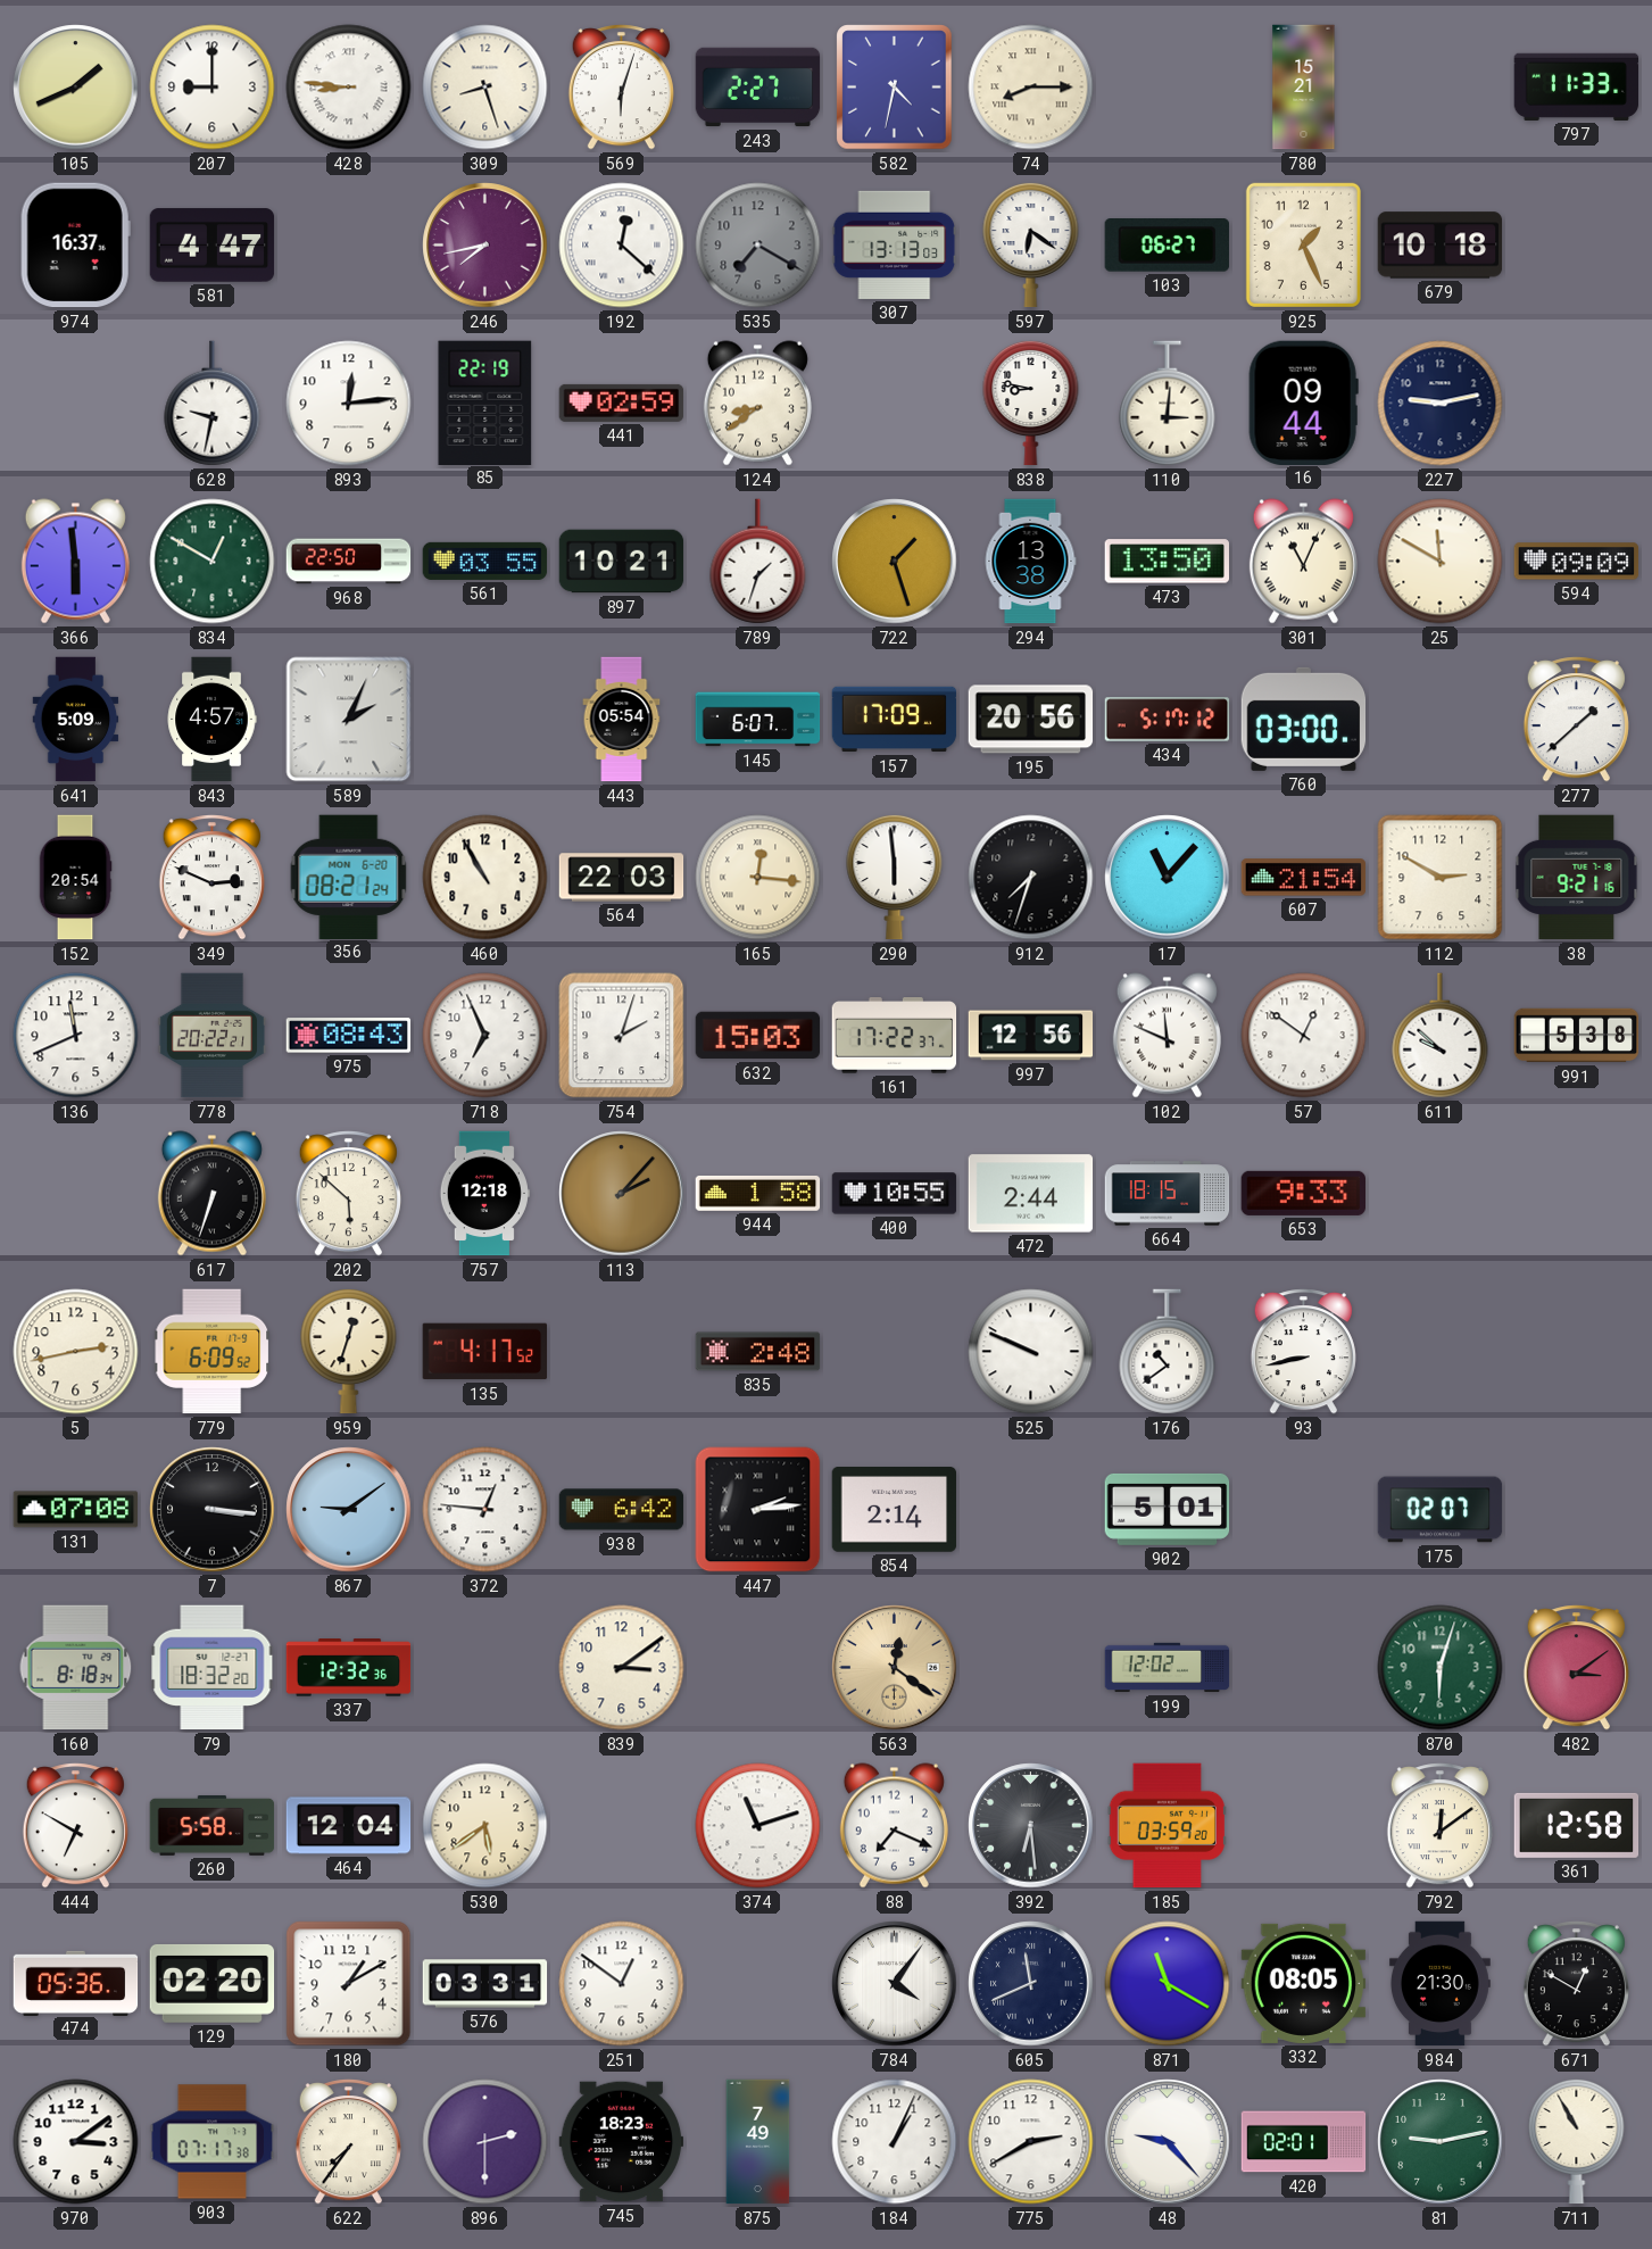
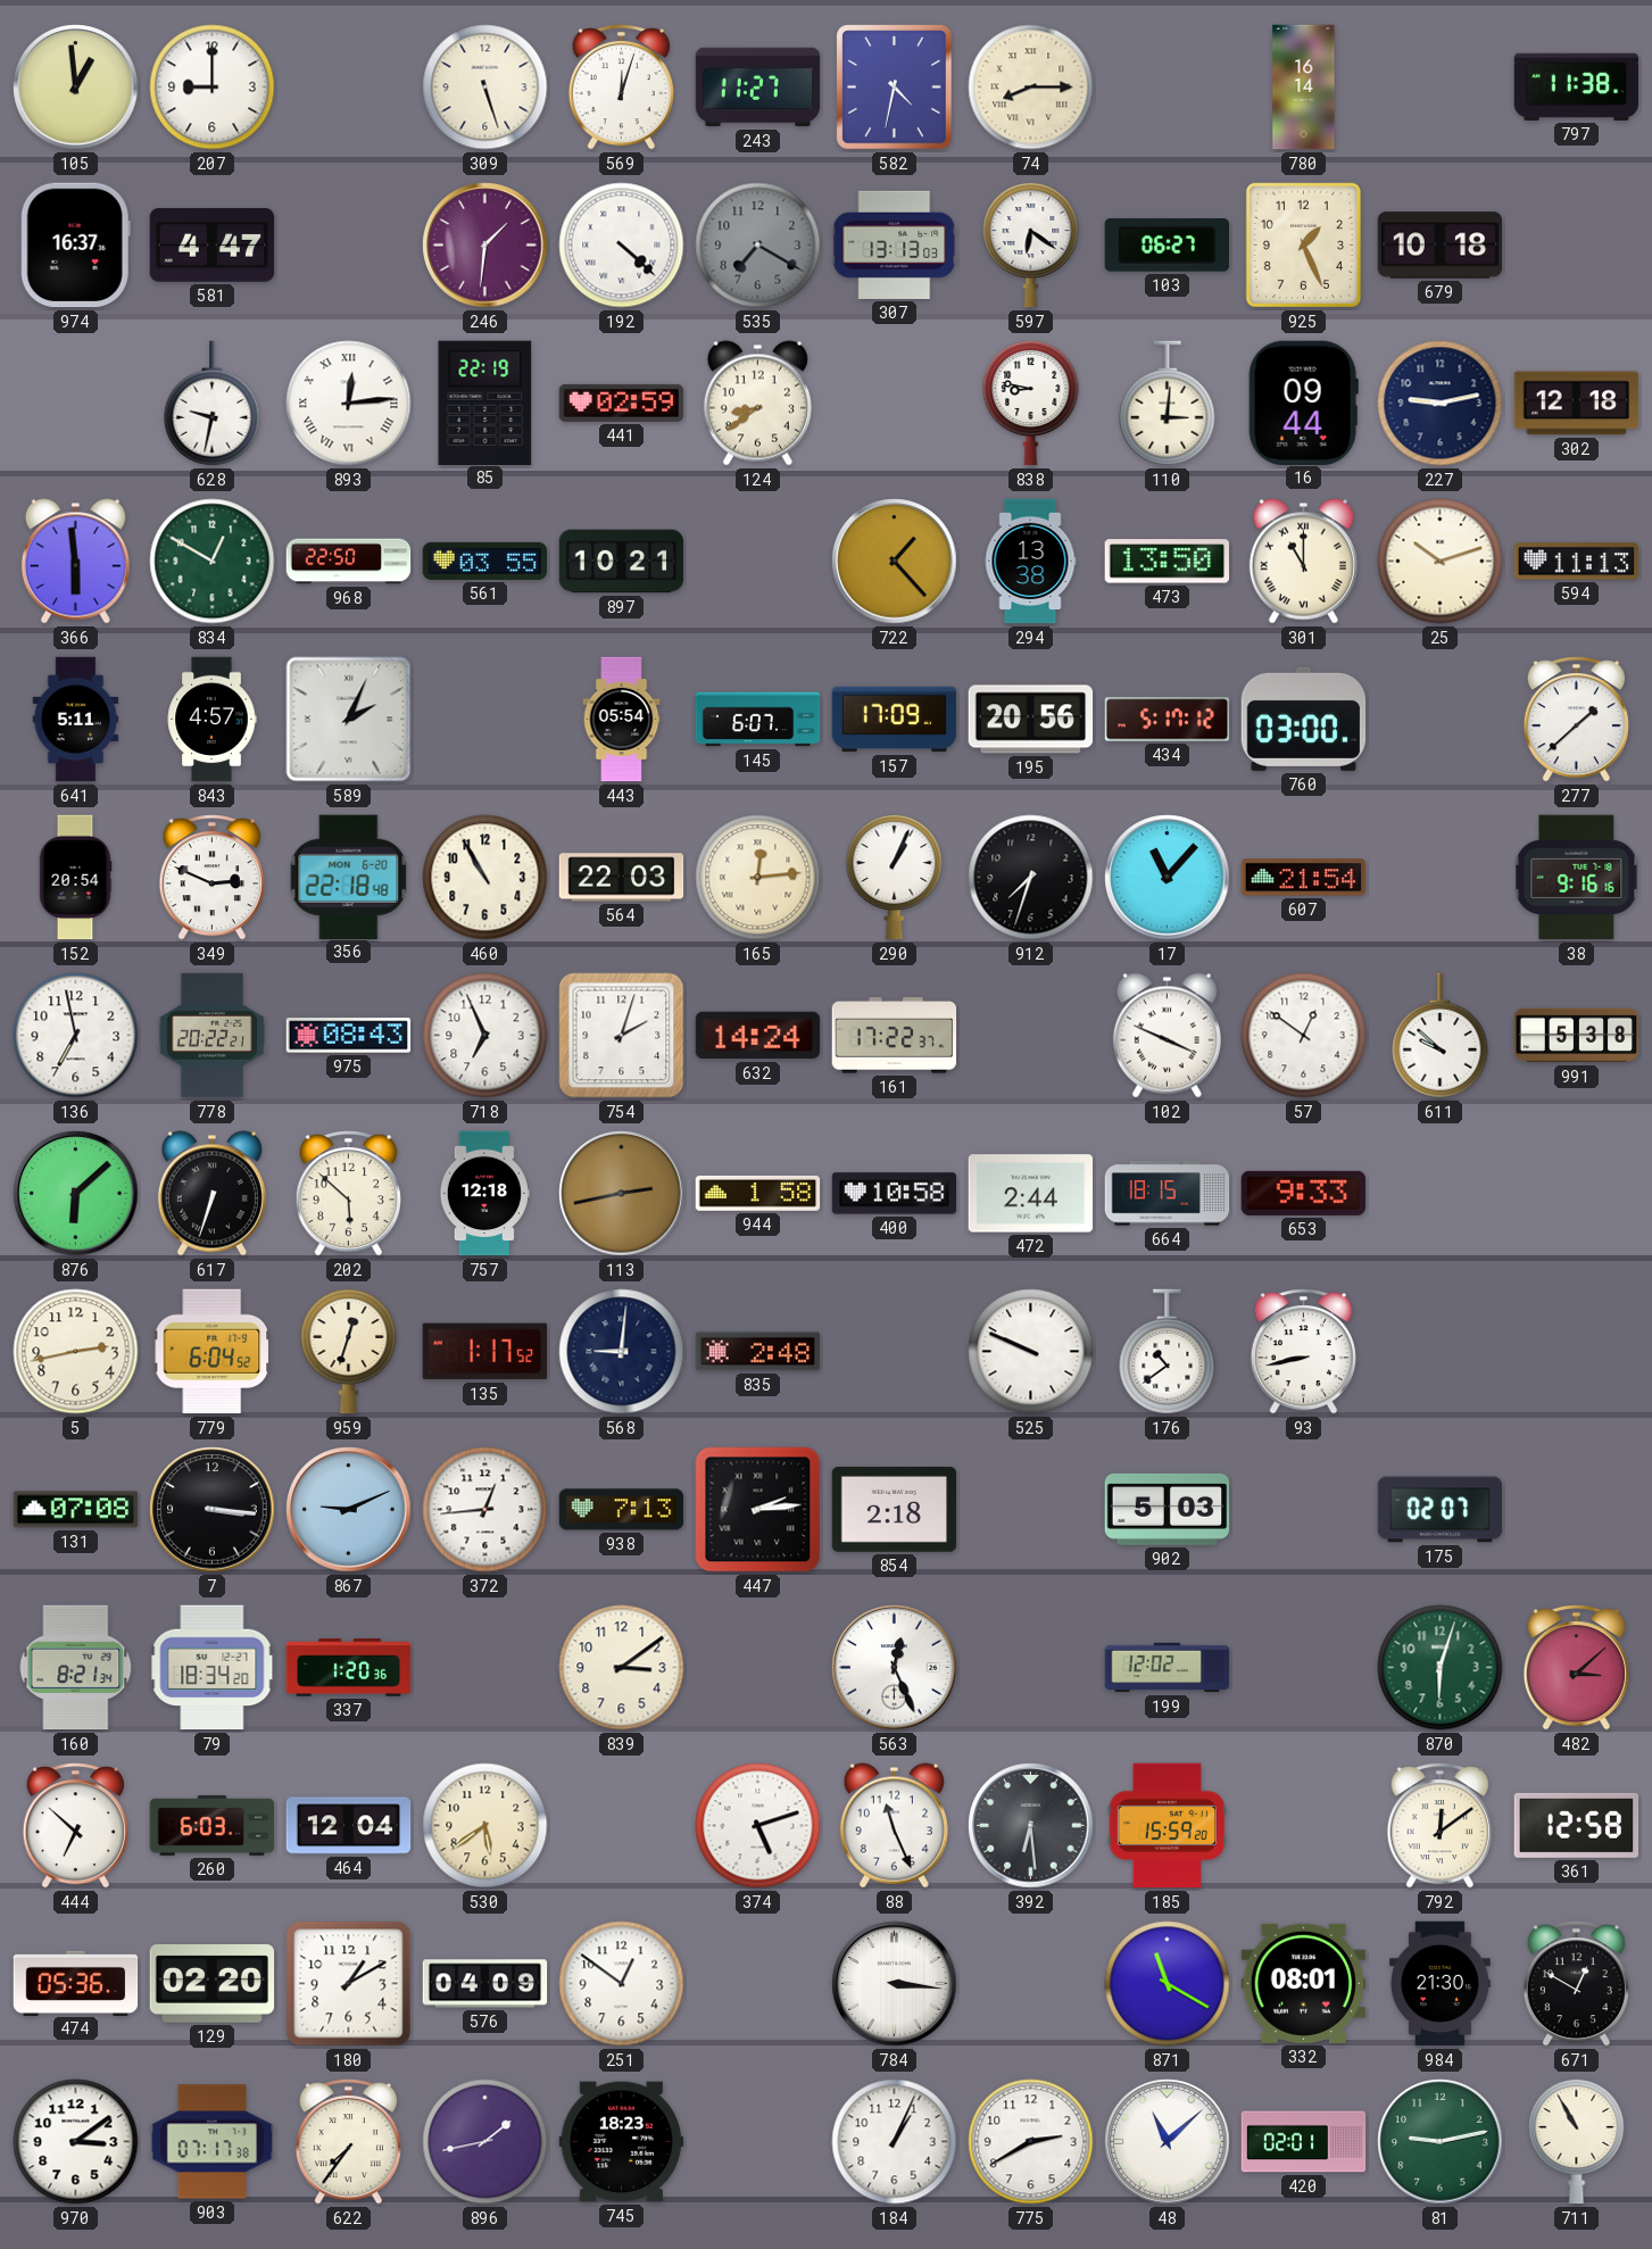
105: 1:41 -> 12:59
428: 8:46 -> none
309: 8:27 -> 5:27
569: 6:03 -> 12:03
243: 2:27 -> 11:27
780: 15:21 -> 16:14
797: 11:33 -> 11:38
246: 7:43 -> 1:31
192: 12:22 -> 4:22
893 numerals: Arabic -> Roman
302: none -> 12:18
789: 1:33 -> none
722: 1:27 -> 1:23
301: 11:04 -> 11:00
25: 11:50 -> 10:12
594: 09:09 -> 11:13
641: 5:09 -> 5:11
356: 08:21 -> 22:18
165: 12:16 -> 12:14
290: 5:59 -> 1:04
112: 2:50 -> none
38: 9:21 -> 9:16
136: 11:41 -> 6:58
632: 15:03 -> 14:24
997: 12:56 -> none
102: 11:49 -> 3:49
876: none -> 6:08
113: 2:07 -> 2:43
400: 10:55 -> 10:58
779: 6:09 -> 6:04
135: 4:17 -> 1:17
568: none -> 9:01
867: 9:09 -> 9:11
372: 12:46 -> 12:44
938: 6:42 -> 7:13
854: 2:14 -> 2:18
902: 5:01 -> 5:03
160: 8:18 -> 8:21
79: 18:32 -> 18:34
337: 12:32 -> 1:20
563: 12:21 -> 12:26
563 dial: champagne -> white
482: 3:09 -> 3:08
444: 6:50 -> 6:52
260: 5:58 -> 6:03
374: 11:12 -> 5:12
88: 7:19 -> 11:26
185: 03:59 -> 15:59
576: 03:31 -> 04:09
784: 4:06 -> 3:16
605: 11:41 -> none
332: 08:05 -> 08:01
896: 2:30 -> 1:43
875: 7:49 -> none
48: 9:23 -> 11:08
